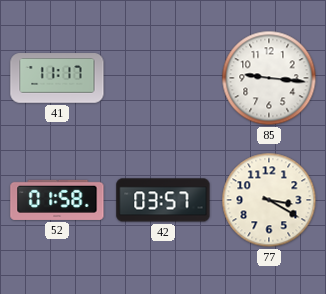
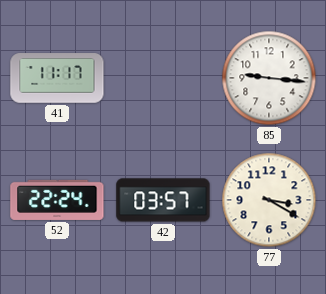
52: 01:58 -> 22:24
